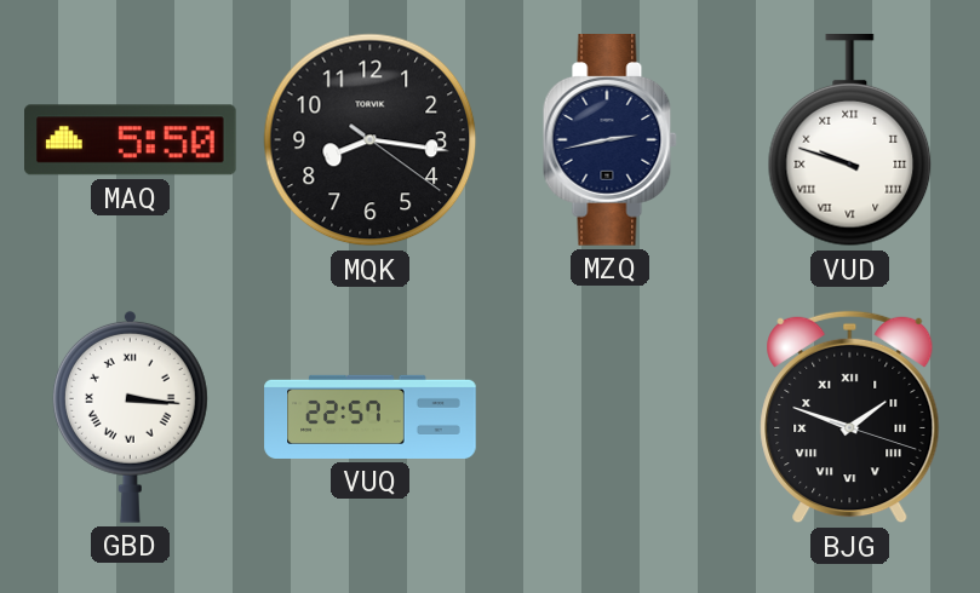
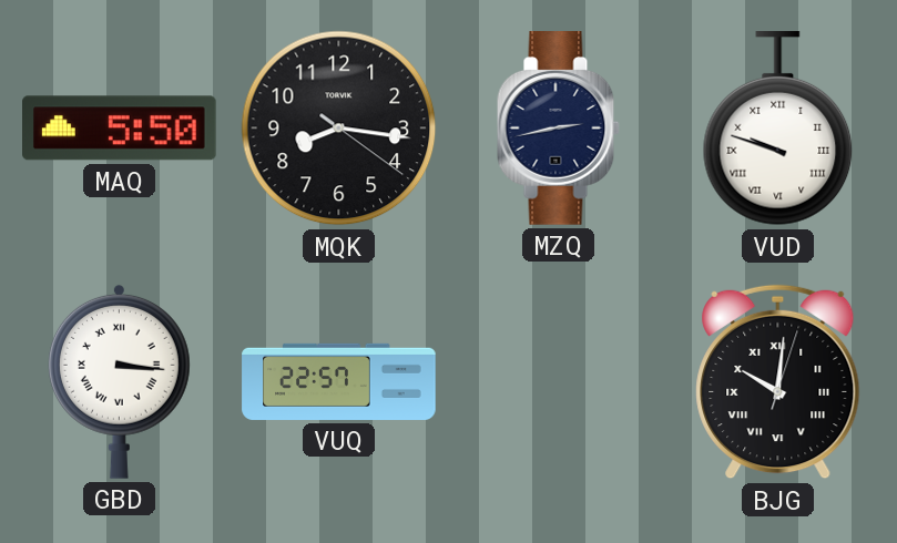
BJG: 1:48 -> 10:01
